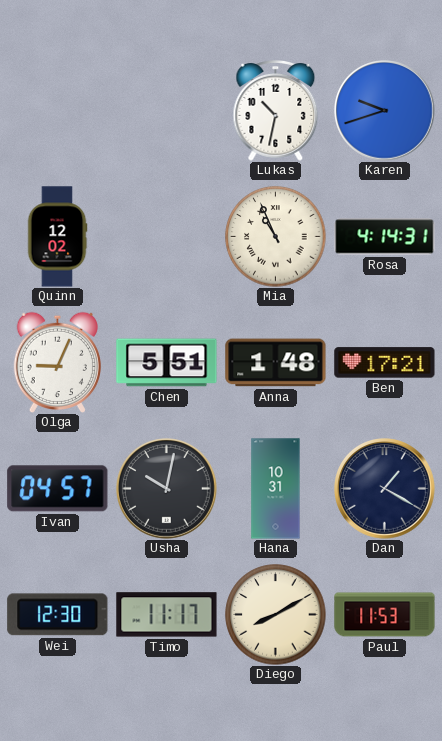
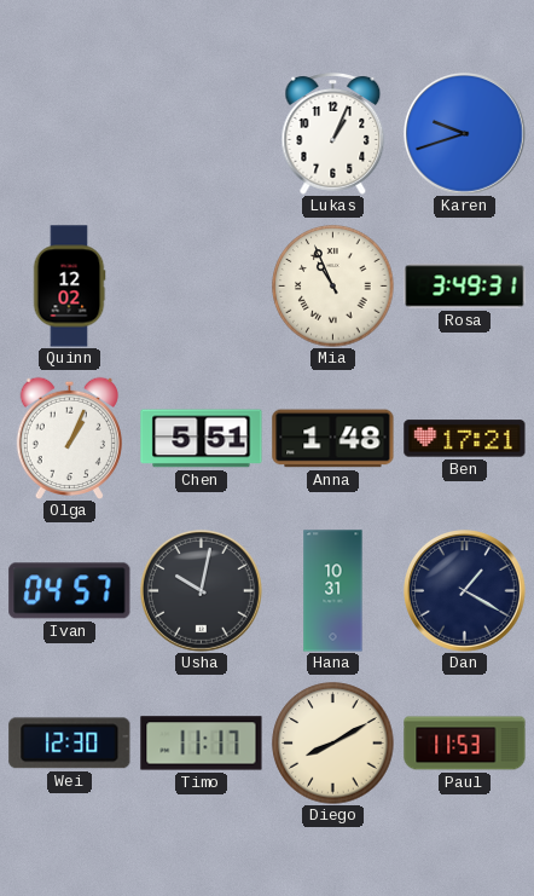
Lukas: 10:32 -> 1:04
Rosa: 4:14 -> 3:49
Olga: 9:04 -> 1:04
